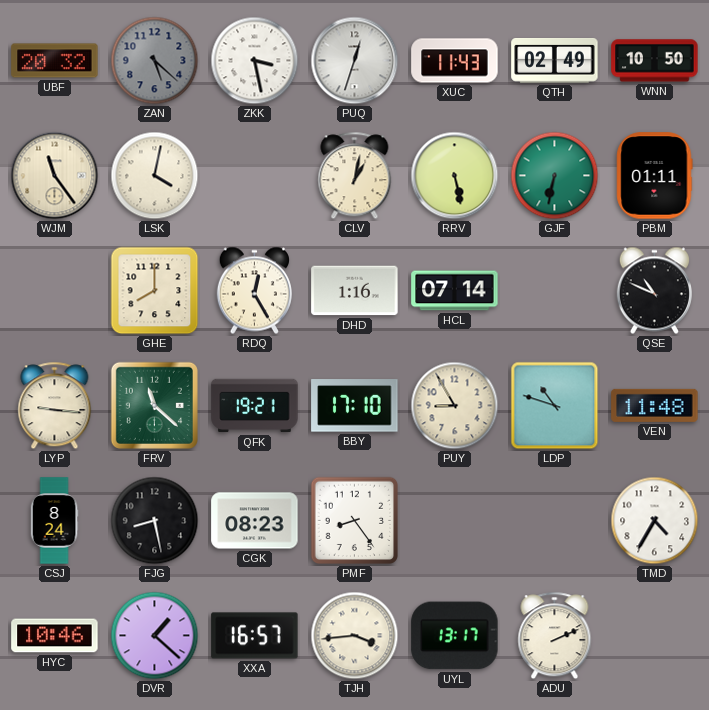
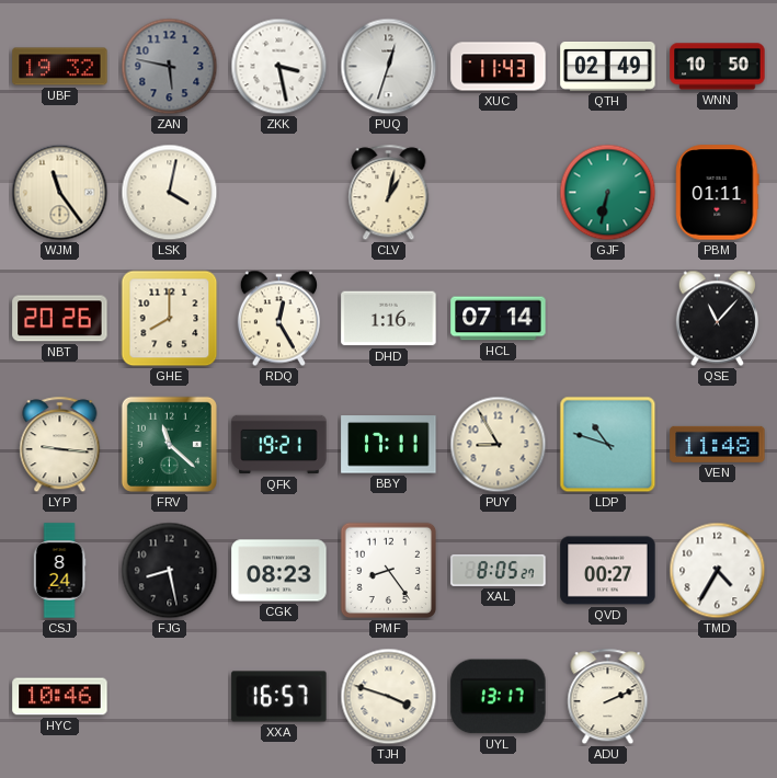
UBF: 20:32 -> 19:32
ZAN: 5:22 -> 5:47
RRV: 5:28 -> none
NBT: none -> 20:26
QSE: 10:49 -> 11:07
BBY: 17:10 -> 17:11
XAL: none -> 8:05
QVD: none -> 00:27
DVR: 1:22 -> none
TJH: 3:44 -> 3:48
